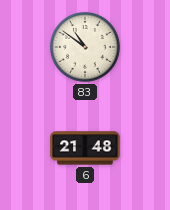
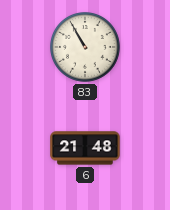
83: 10:51 -> 10:55
